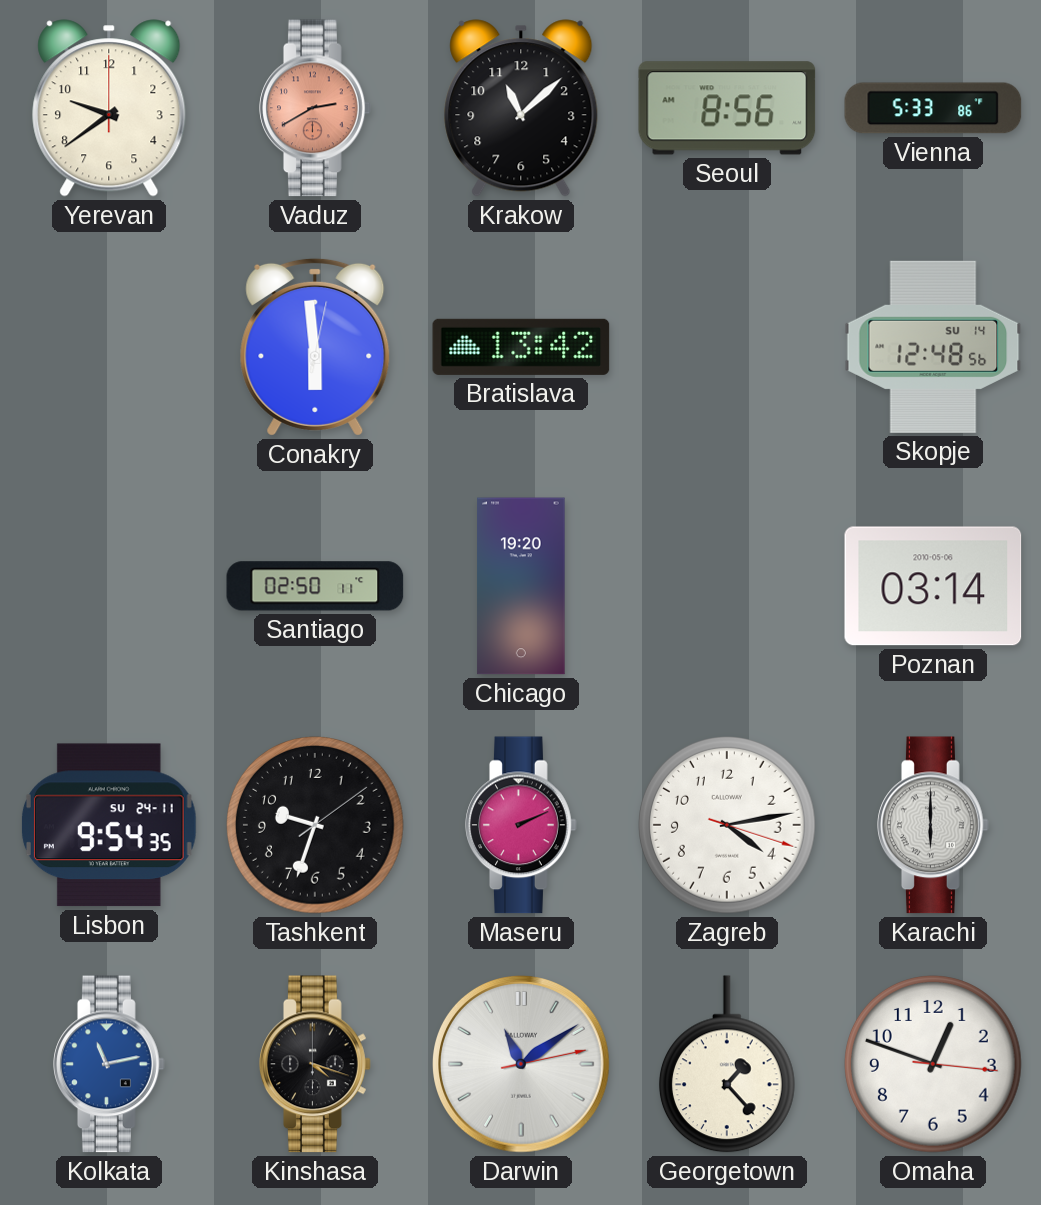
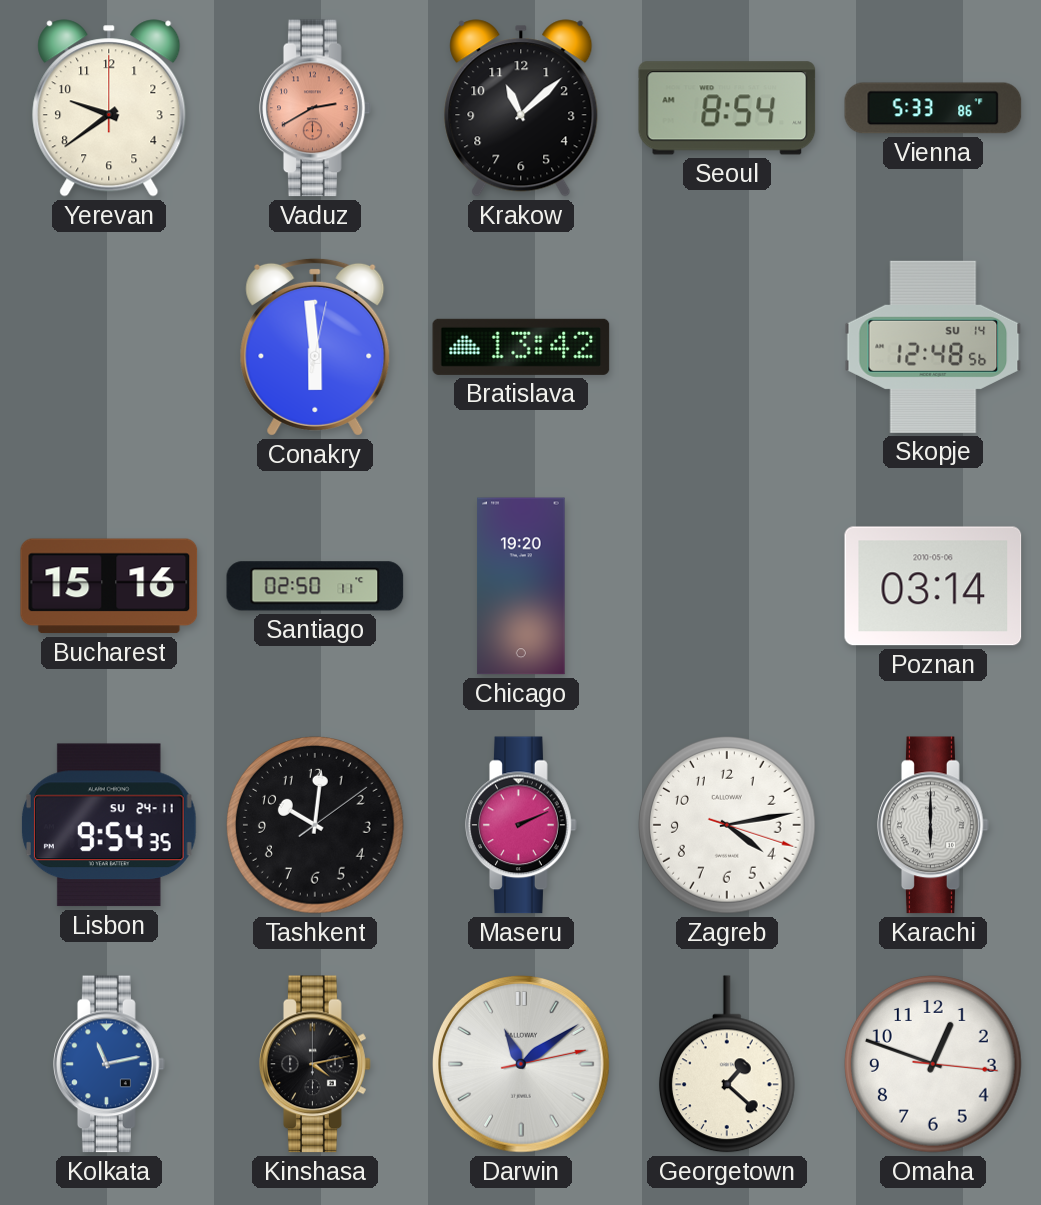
Seoul: 8:56 -> 8:54
Bucharest: none -> 15:16
Tashkent: 9:33 -> 10:01
Kinshasa: 4:18 -> 4:13
Georgetown: 1:23 -> 1:22
